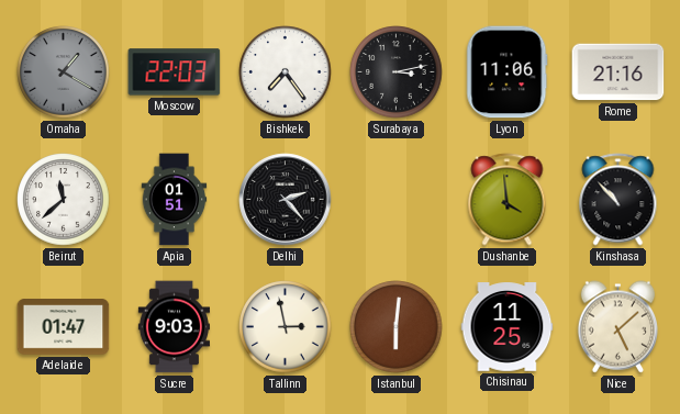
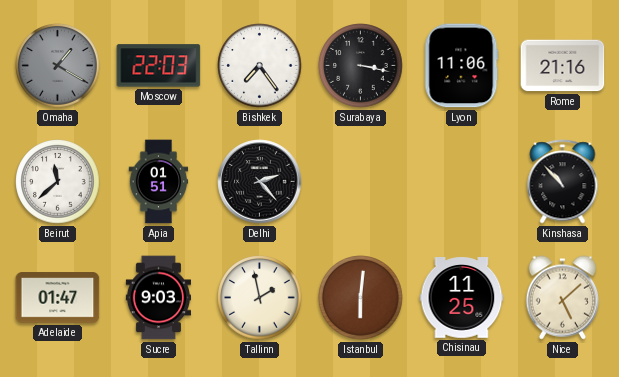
Surabaya: 3:13 -> 3:17
Dushanbe: 3:59 -> none
Tallinn: 2:58 -> 1:58
